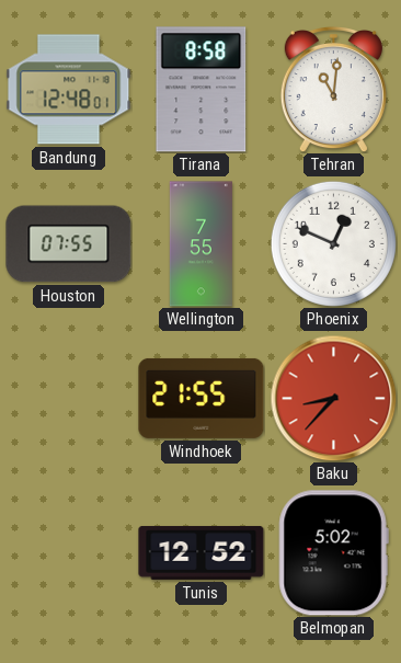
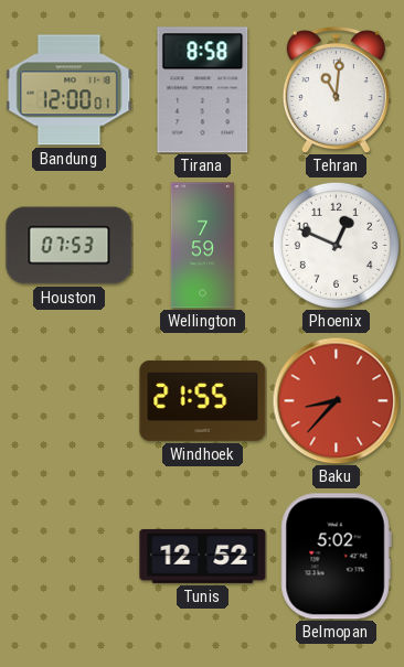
Bandung: 12:48 -> 12:00
Houston: 07:55 -> 07:53
Wellington: 7:55 -> 7:59
